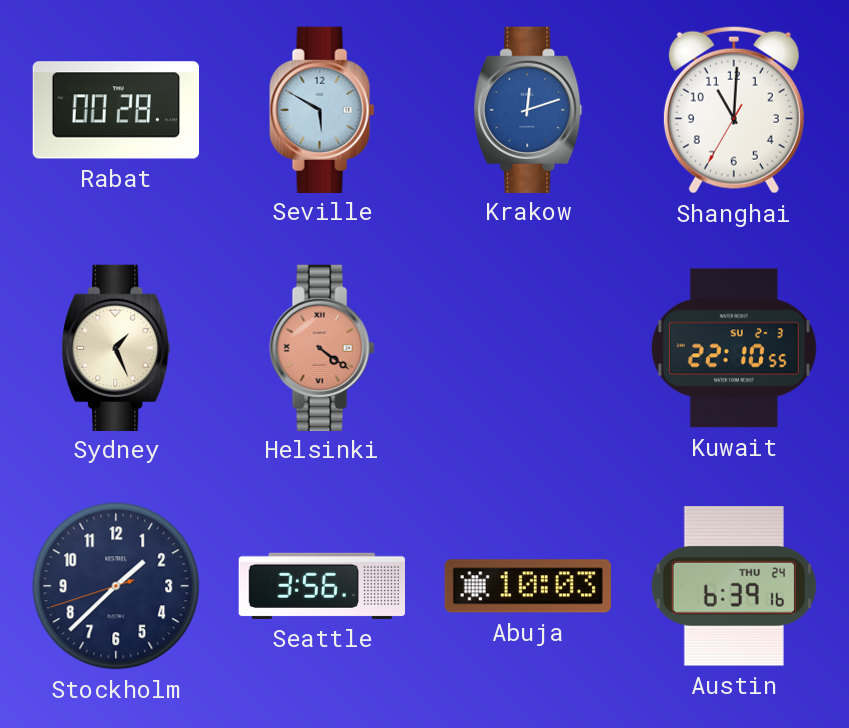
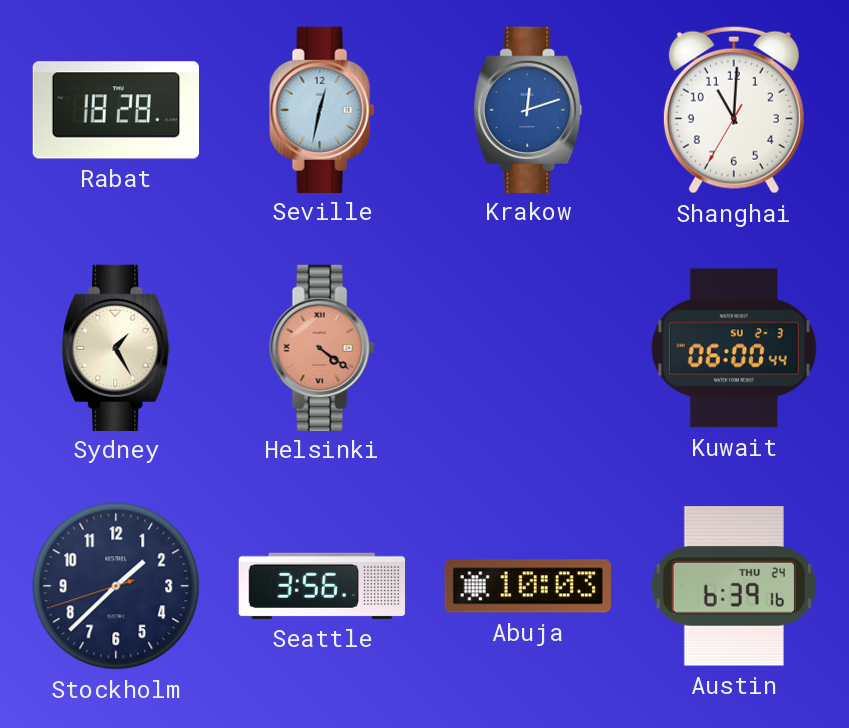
Rabat: 00:28 -> 18:28
Seville: 5:50 -> 12:32
Sydney: 1:26 -> 1:25
Kuwait: 22:10 -> 06:00
